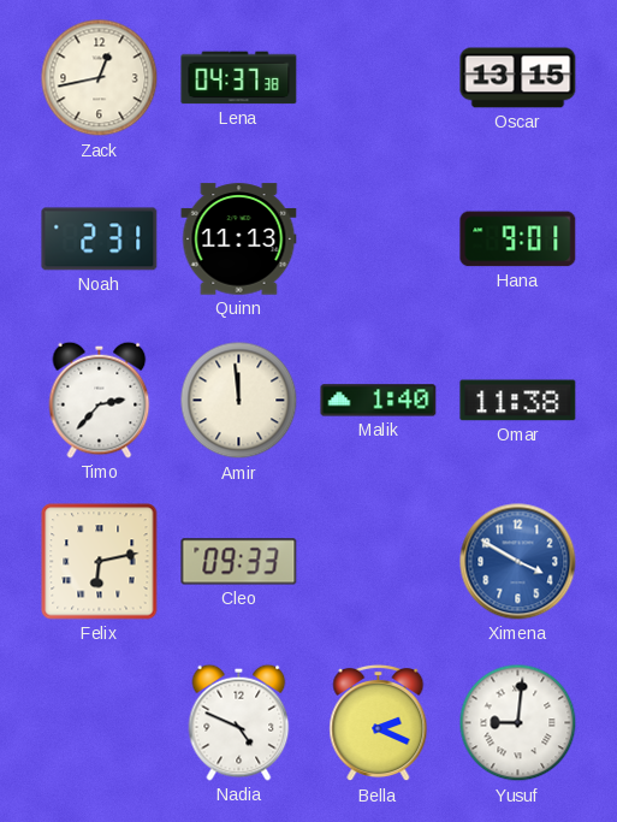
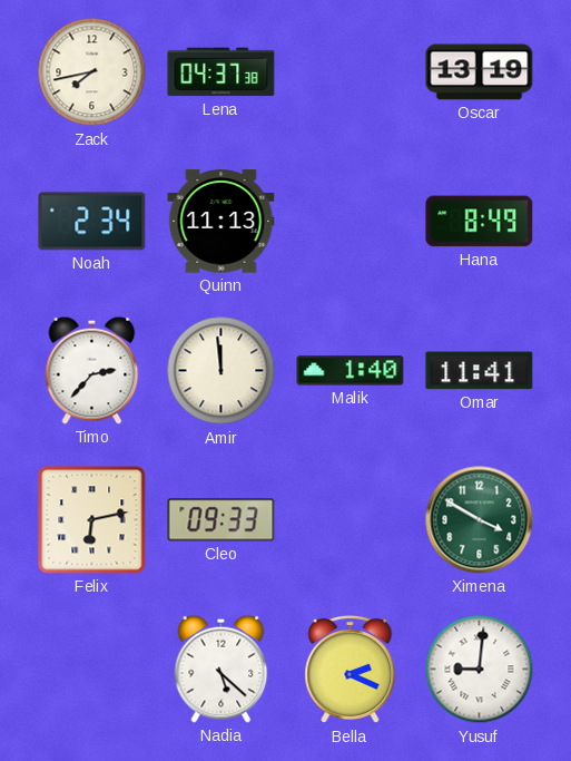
Zack: 12:43 -> 7:43
Oscar: 13:15 -> 13:19
Noah: 2:31 -> 2:34
Hana: 9:01 -> 8:49
Omar: 11:38 -> 11:41
Ximena dial: blue -> green
Nadia: 4:49 -> 5:22
